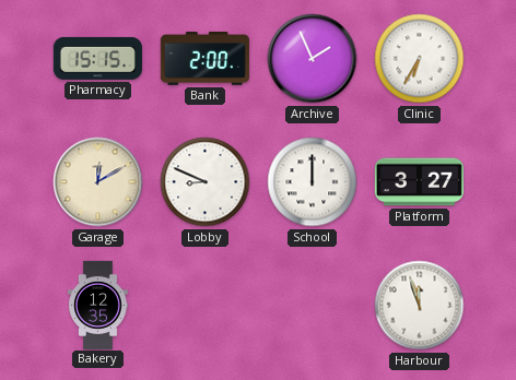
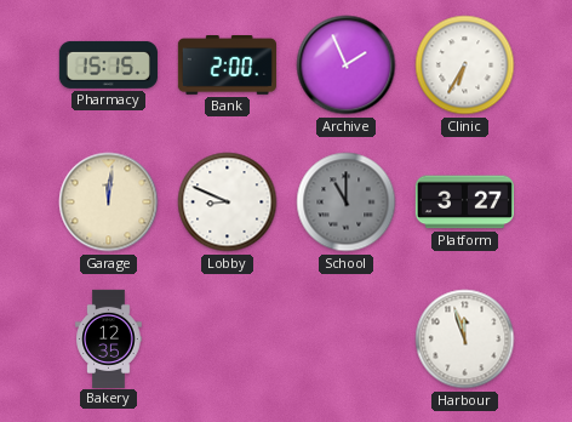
Garage: 12:10 -> 12:01
School: 12:00 -> 11:00
School dial: white -> grey
